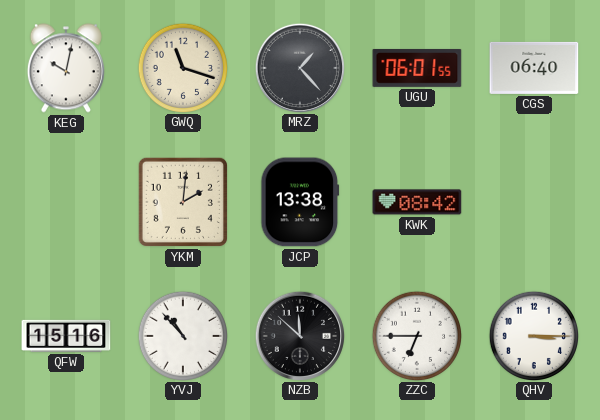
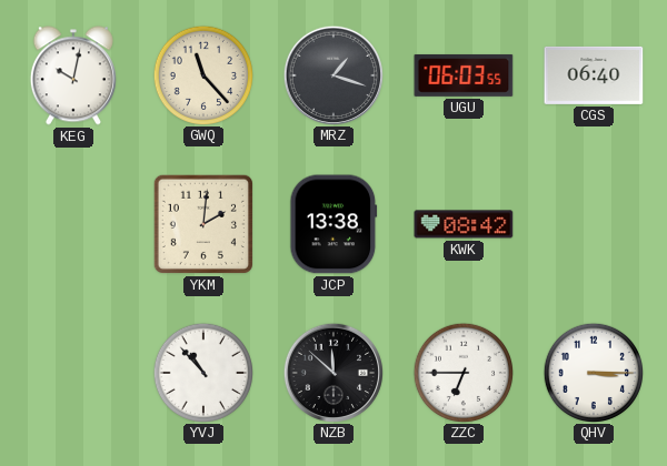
GWQ: 11:18 -> 11:23
MRZ: 1:23 -> 1:18
UGU: 06:01 -> 06:03
QFW: 15:16 -> none
